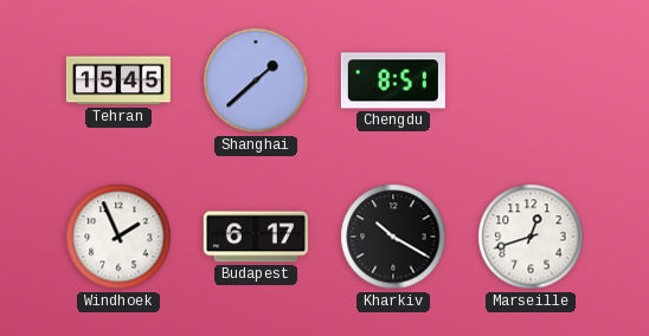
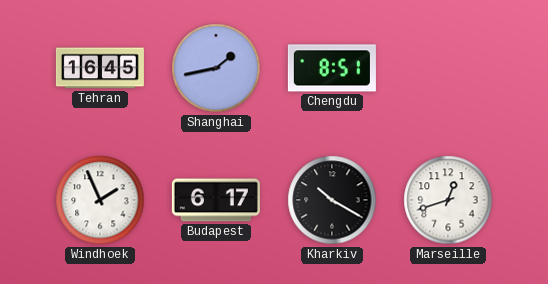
Tehran: 15:45 -> 16:45
Shanghai: 1:38 -> 1:43
